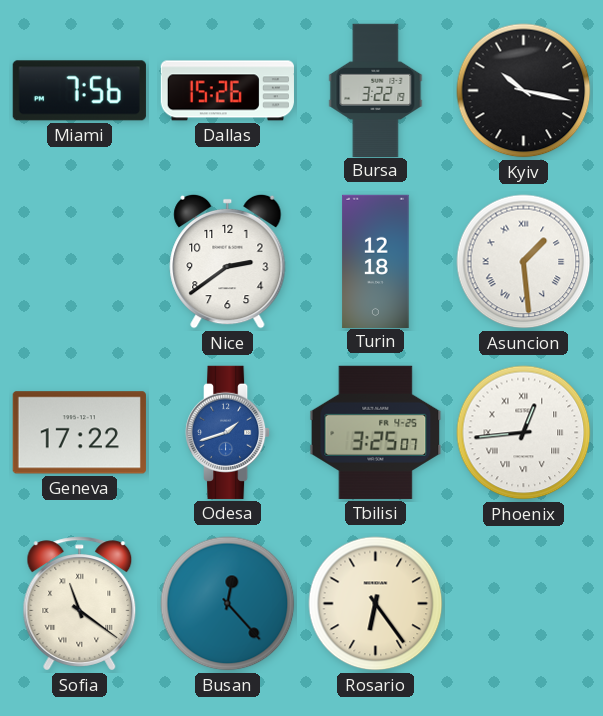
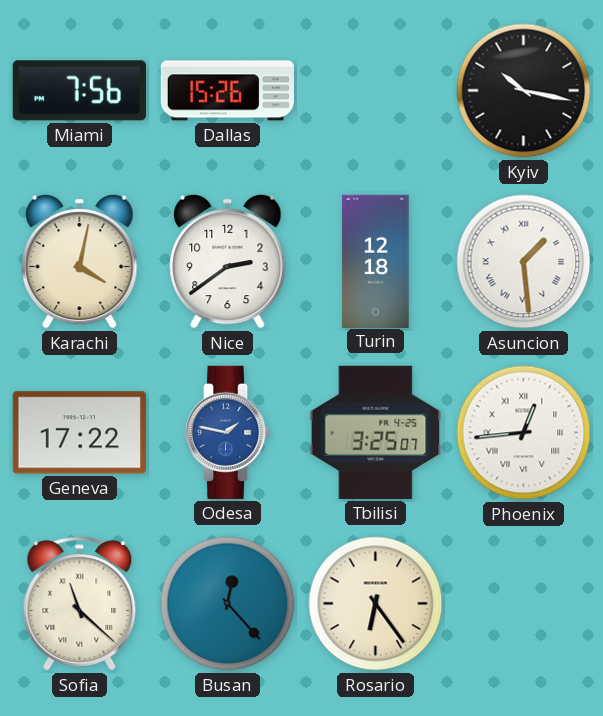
Bursa: 3:22 -> none
Karachi: none -> 4:02
Odesa: 1:42 -> 1:47
Sofia: 11:21 -> 11:22
